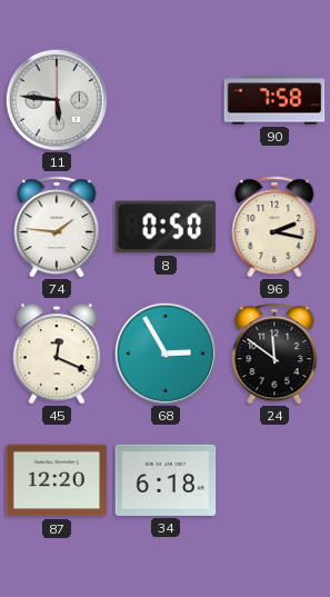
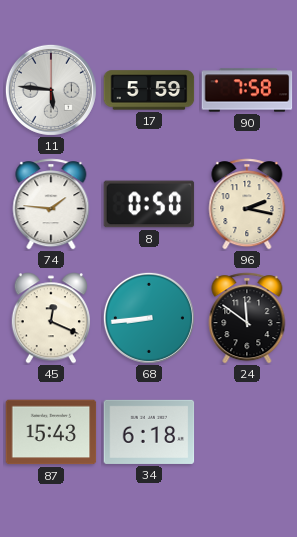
17: none -> 5:59
68: 2:55 -> 8:44
87: 12:20 -> 15:43
